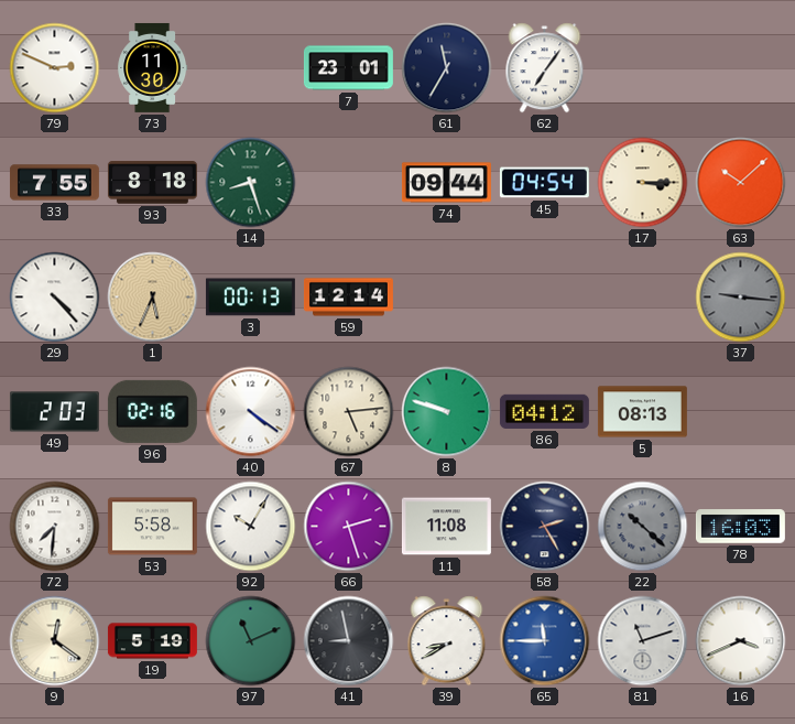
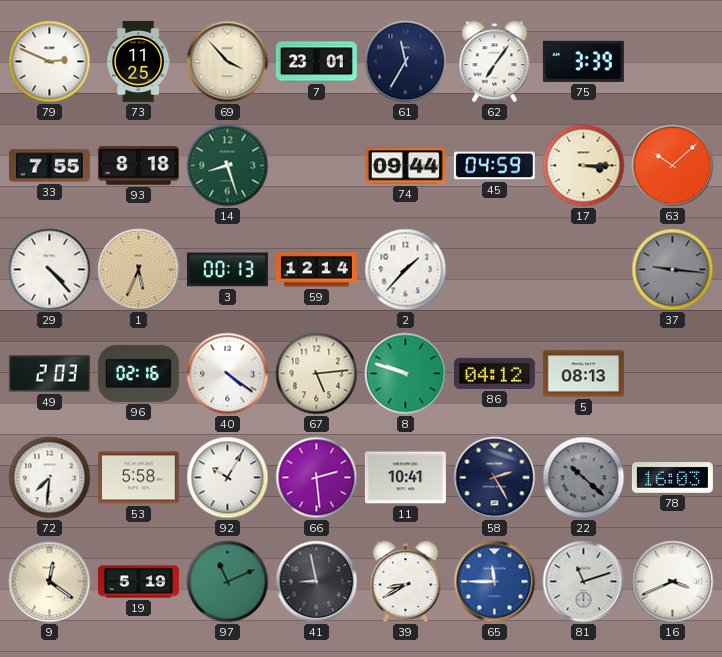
73: 11:30 -> 11:25
69: none -> 3:53
75: none -> 3:39
45: 04:54 -> 04:59
2: none -> 1:37
66: 2:27 -> 2:29
11: 11:08 -> 10:41
